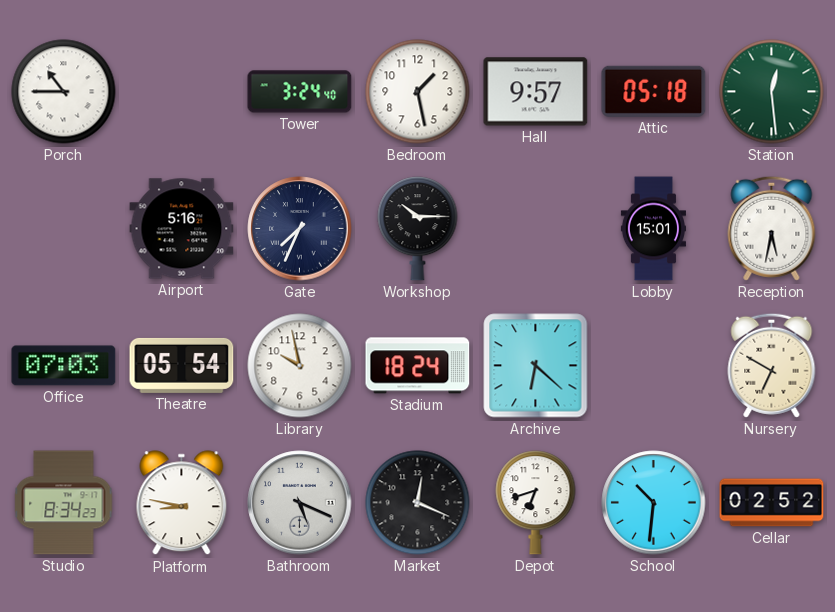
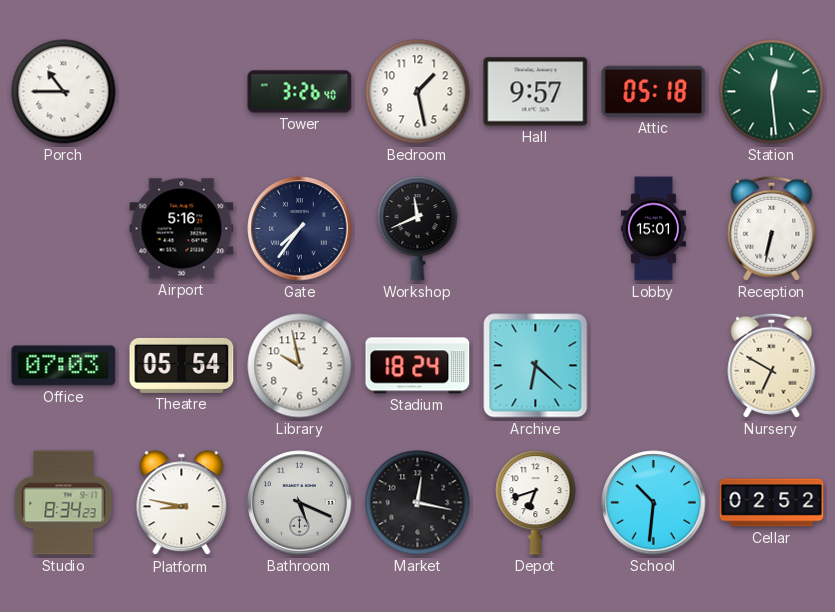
Tower: 3:24 -> 3:26
Gate: 7:34 -> 7:36
Workshop: 10:15 -> 11:41
Reception: 5:32 -> 6:32
Market: 12:19 -> 12:17
